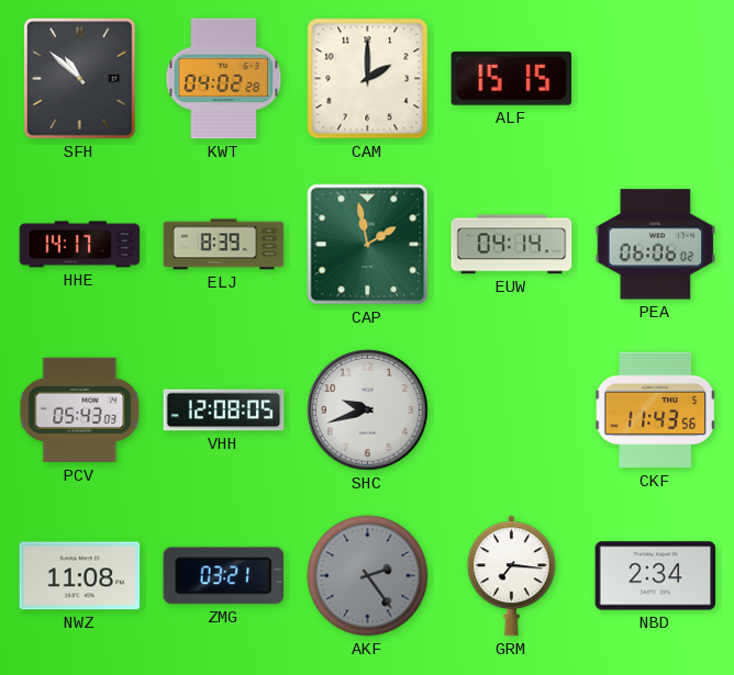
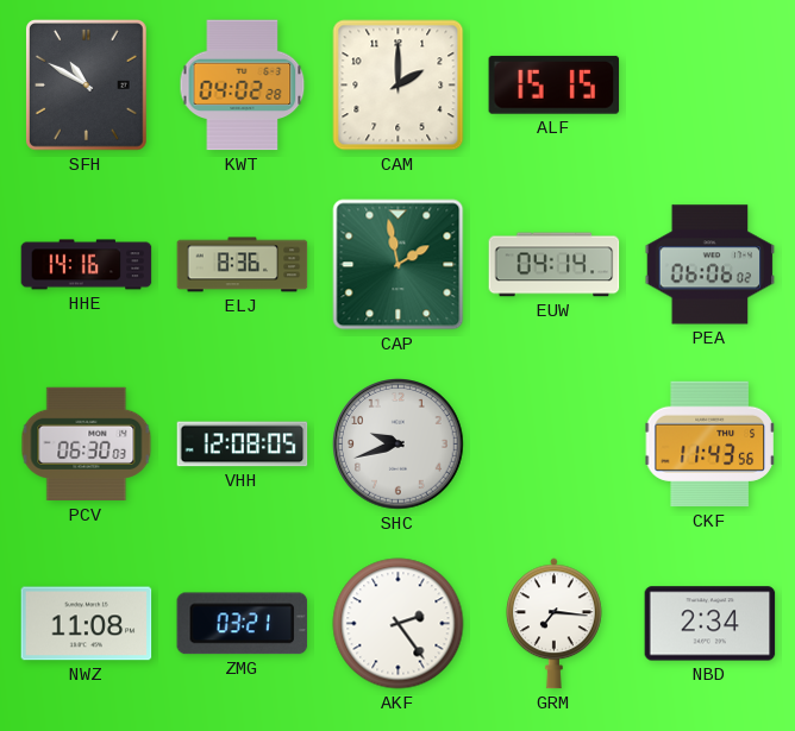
SFH: 10:52 -> 10:50
HHE: 14:17 -> 14:16
ELJ: 8:39 -> 8:36
PCV: 05:43 -> 06:30
AKF dial: grey -> white
